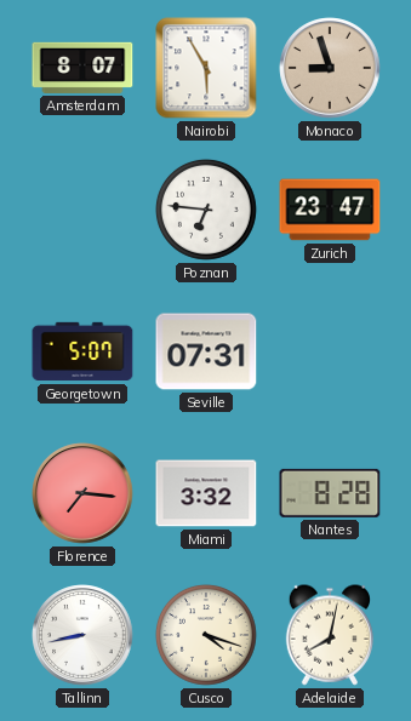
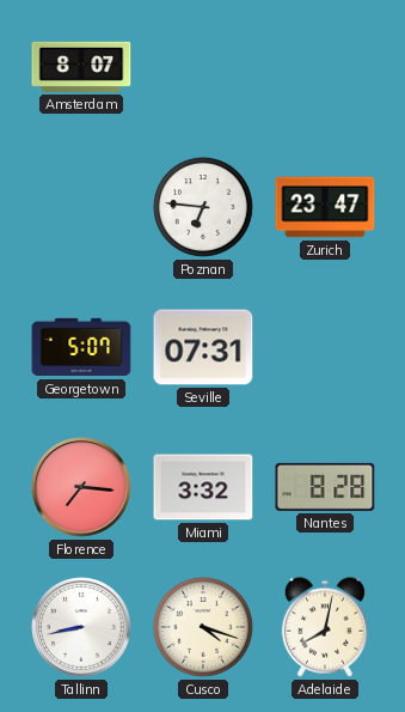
Nairobi: 5:55 -> none
Monaco: 8:57 -> none
